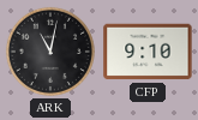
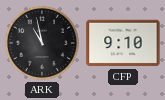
ARK: 11:02 -> 10:58
